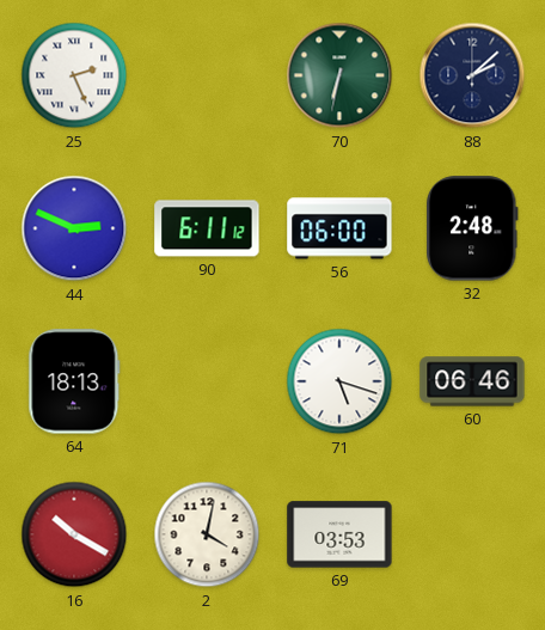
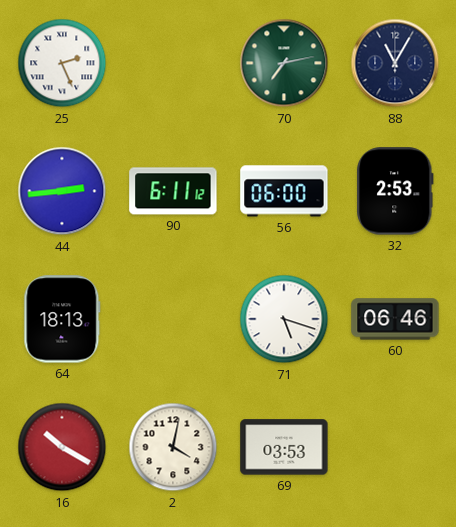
70: 6:32 -> 7:13
88: 2:08 -> 11:05
44: 2:49 -> 2:44
32: 2:48 -> 2:53
